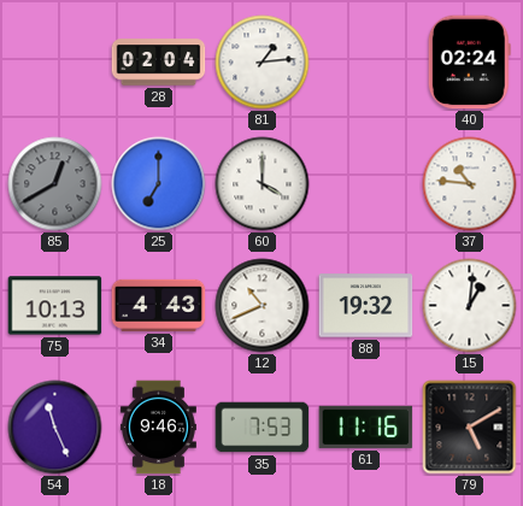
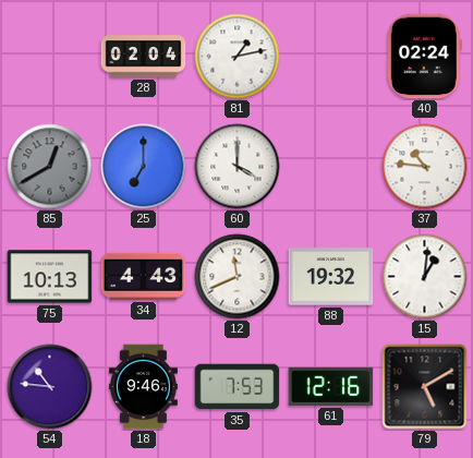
81: 1:14 -> 1:13
12: 10:41 -> 11:41
54: 11:26 -> 10:46
61: 11:16 -> 12:16
